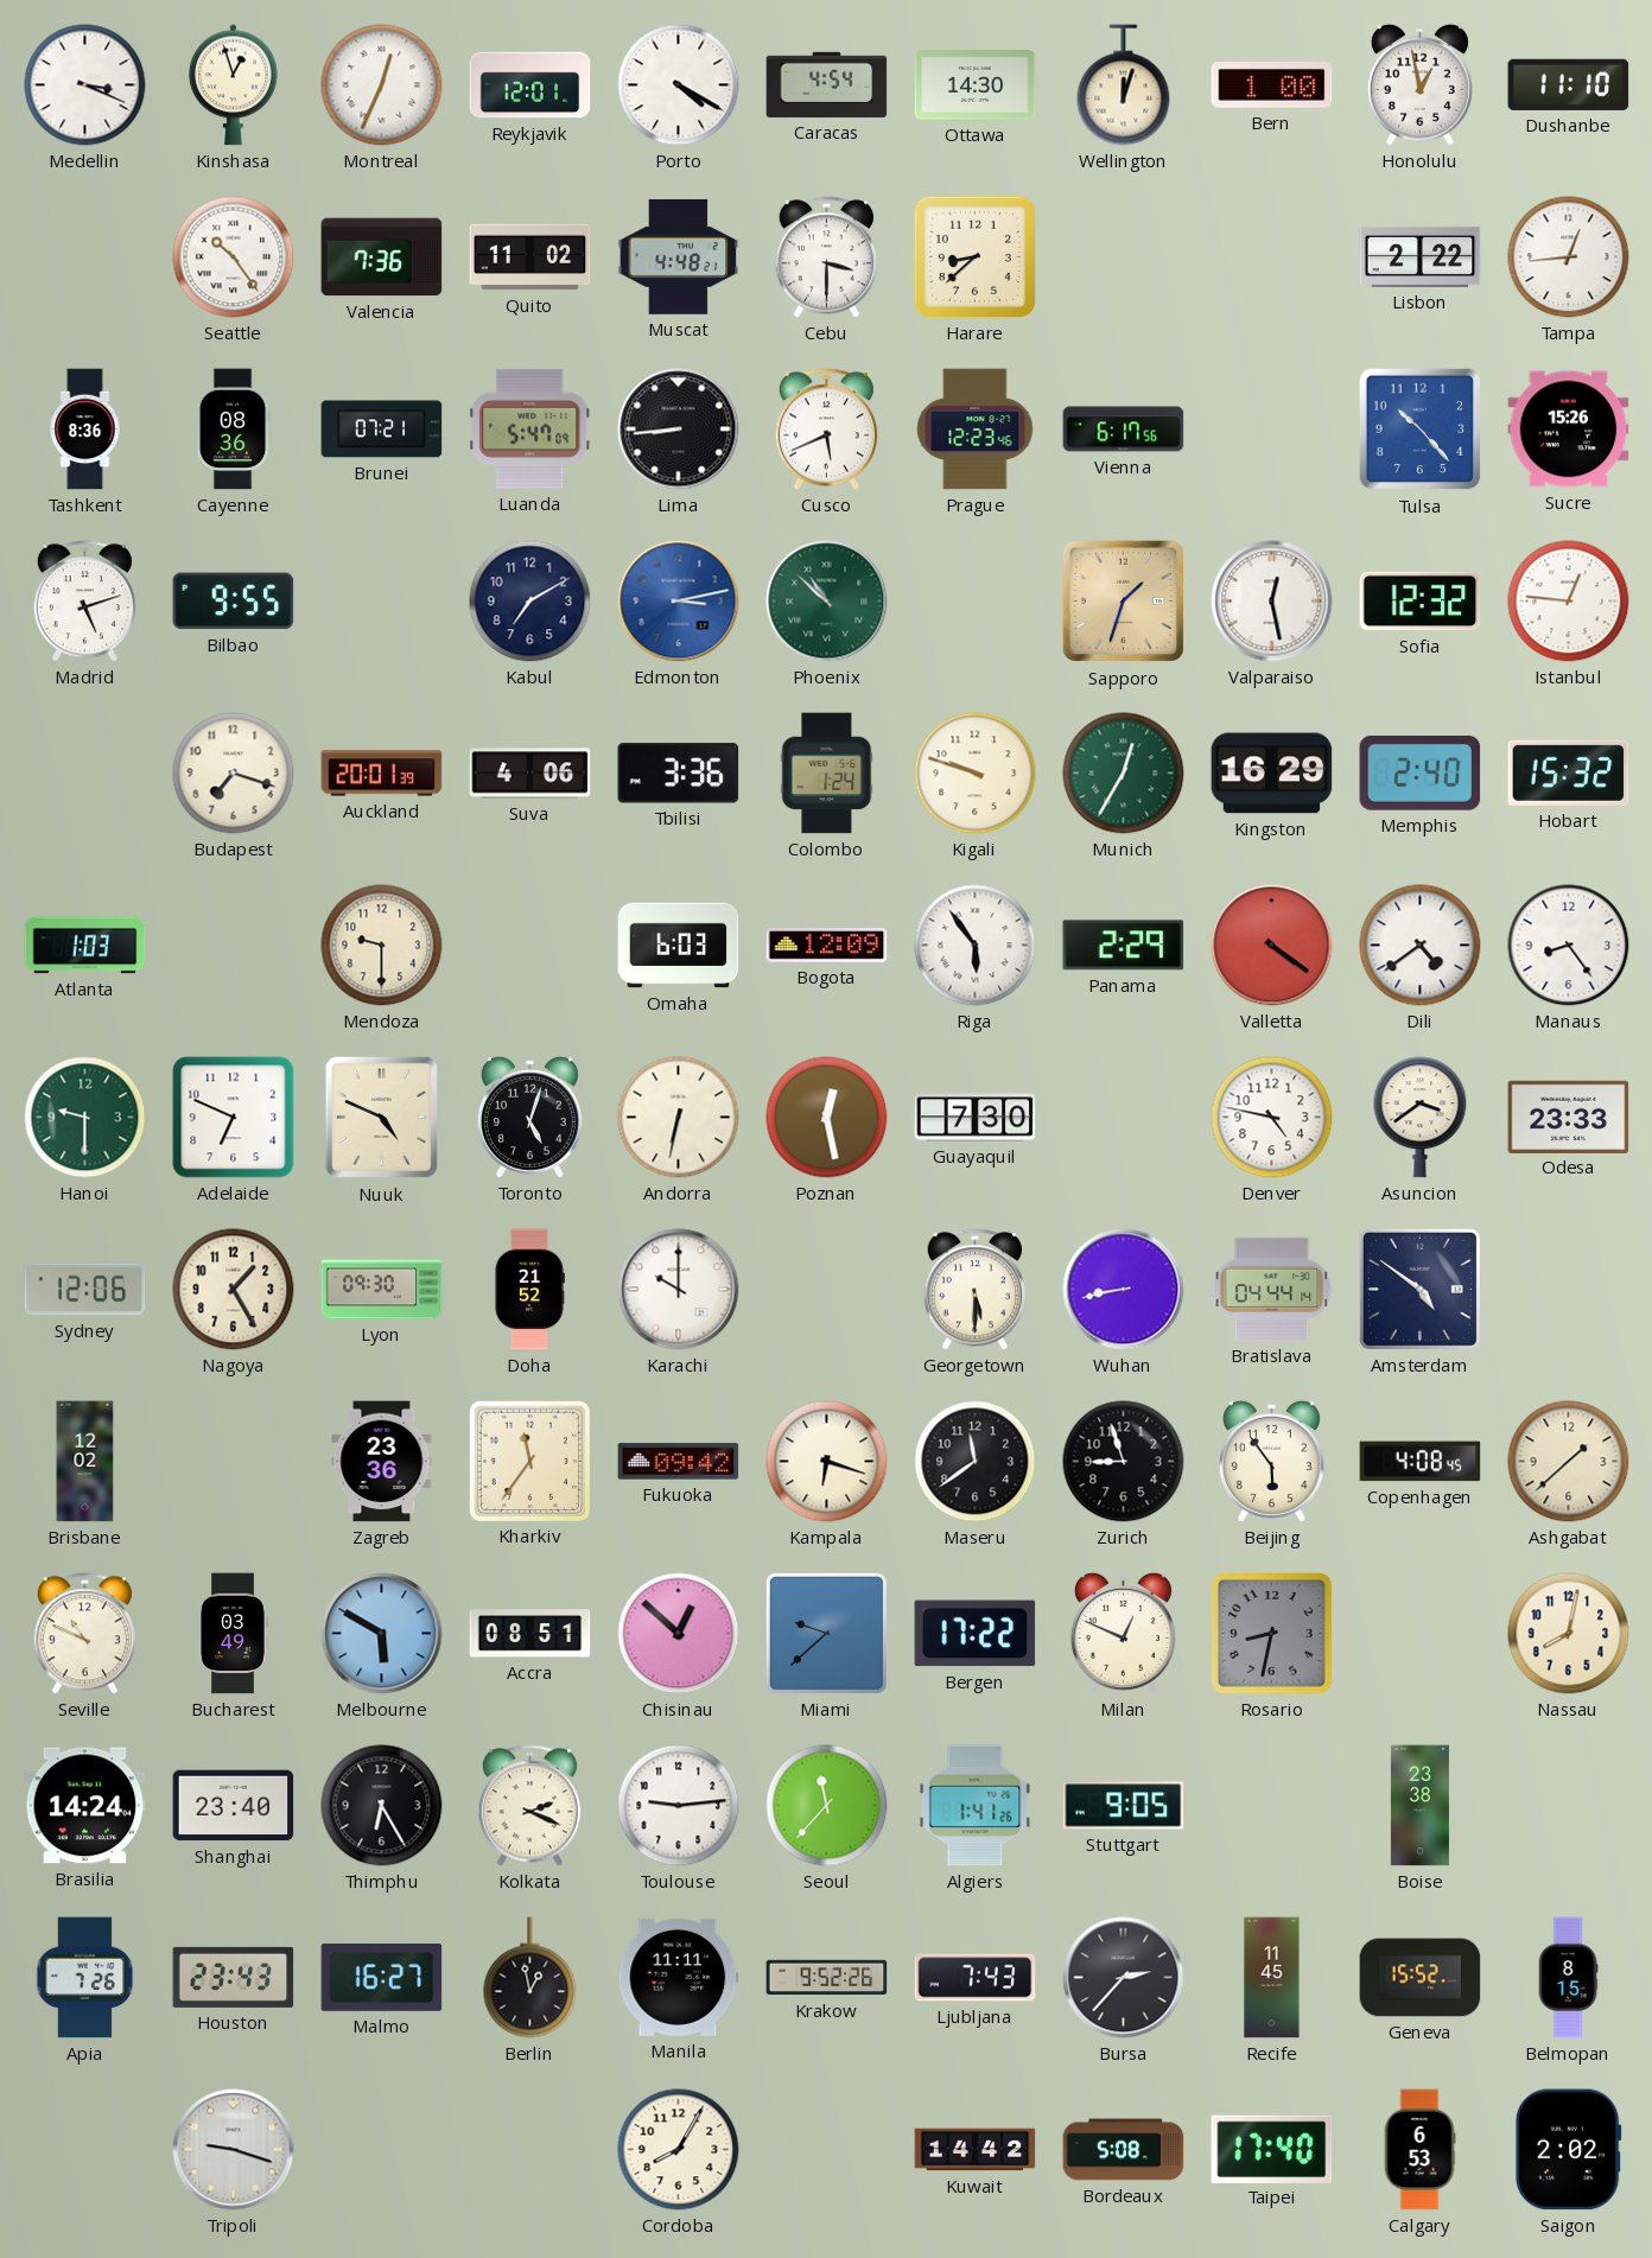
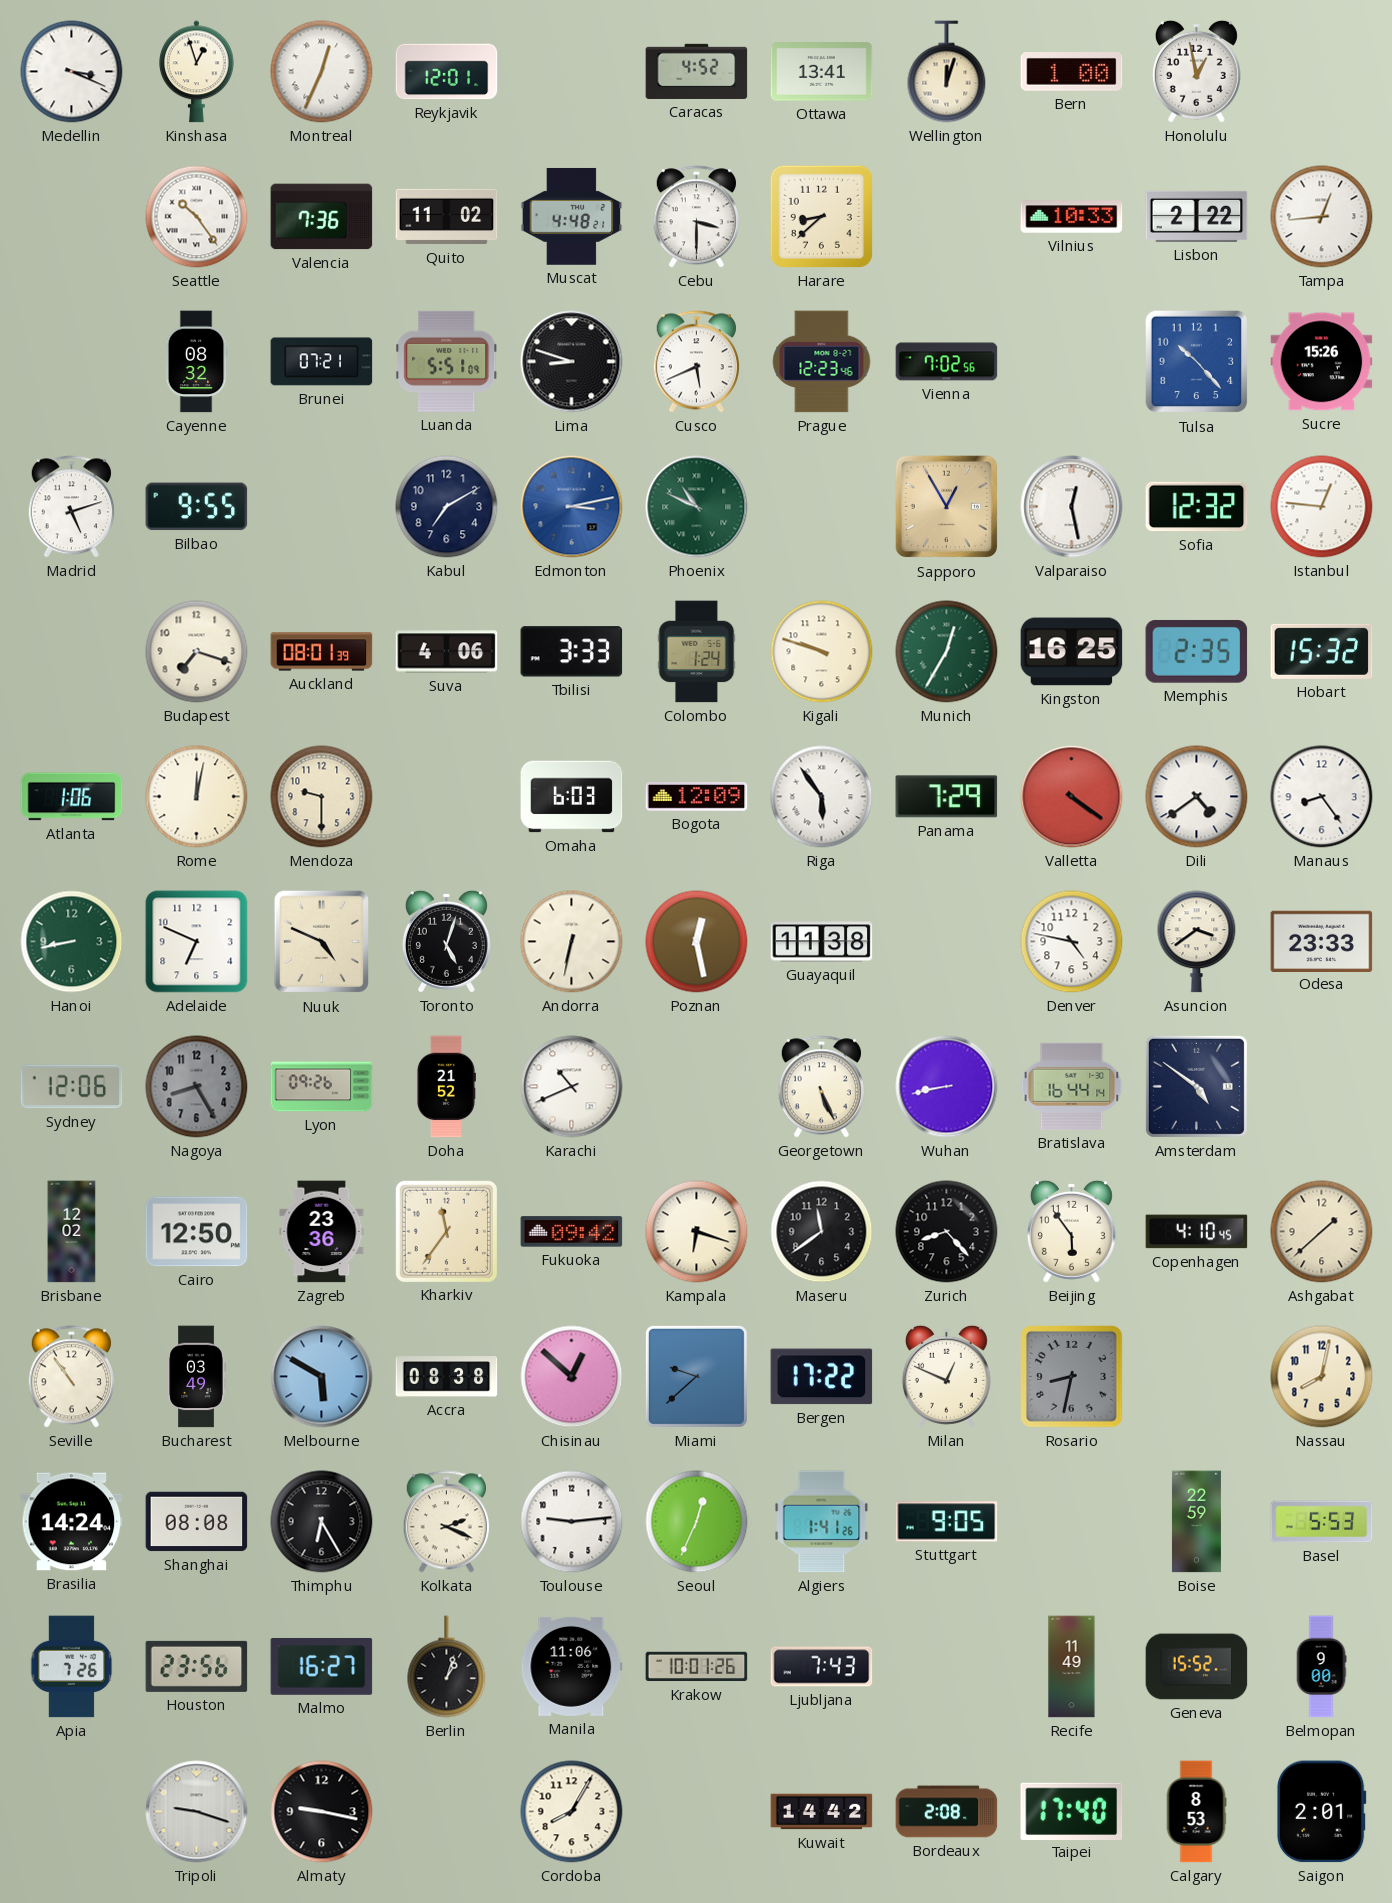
Porto: 4:20 -> none
Caracas: 4:54 -> 4:52
Ottawa: 14:30 -> 13:41
Dushanbe: 11:10 -> none
Vilnius: none -> 10:33
Tashkent: 8:36 -> none
Cayenne: 08:36 -> 08:32
Luanda: 5:47 -> 5:51
Lima: 8:44 -> 8:48
Vienna: 6:17 -> 7:02
Phoenix: 10:52 -> 10:49
Sapporo: 1:33 -> 12:55
Auckland: 20:01 -> 08:01
Tbilisi: 3:36 -> 3:33
Kingston: 16:29 -> 16:25
Memphis: 2:40 -> 2:35
Atlanta: 1:03 -> 1:06
Rome: none -> 12:02
Panama: 2:29 -> 7:29
Hanoi: 9:30 -> 8:43
Guayaquil: 7:30 -> 11:38
Nagoya: 1:25 -> 8:25
Nagoya dial: cream -> grey
Lyon: 09:30 -> 09:26
Karachi: 10:00 -> 10:41
Georgetown: 5:30 -> 5:26
Bratislava: 04:44 -> 16:44
Cairo: none -> 12:50
Zurich: 8:57 -> 8:23
Copenhagen: 4:08 -> 4:10
Seville: 10:49 -> 10:54
Accra: 08:51 -> 08:38
Shanghai: 23:40 -> 08:08
Seoul: 11:37 -> 12:34
Boise: 23:38 -> 22:59
Basel: none -> 5:53
Houston: 23:43 -> 23:56
Berlin: 12:58 -> 1:03
Manila: 11:11 -> 11:06
Krakow: 9:52 -> 10:01
Bursa: 2:37 -> none
Recife: 11:45 -> 11:49
Belmopan: 8:15 -> 9:00
Almaty: none -> 9:17
Bordeaux: 5:08 -> 2:08
Calgary: 6:53 -> 8:53
Saigon: 2:02 -> 2:01
